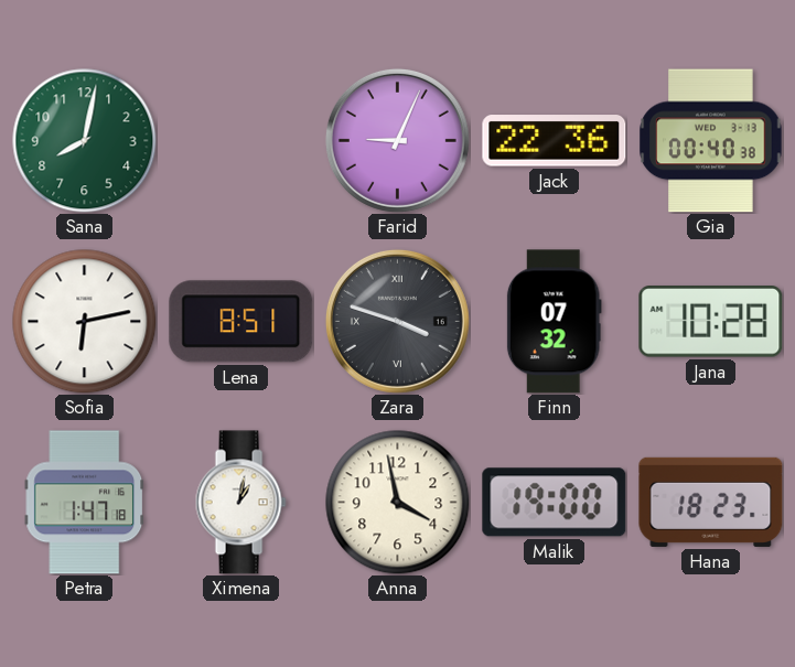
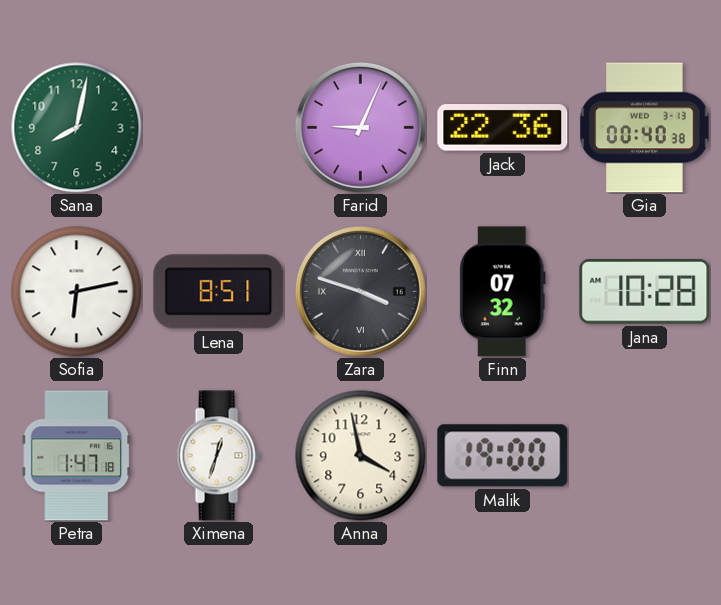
Ximena: 1:02 -> 12:33
Hana: 18:23 -> none
